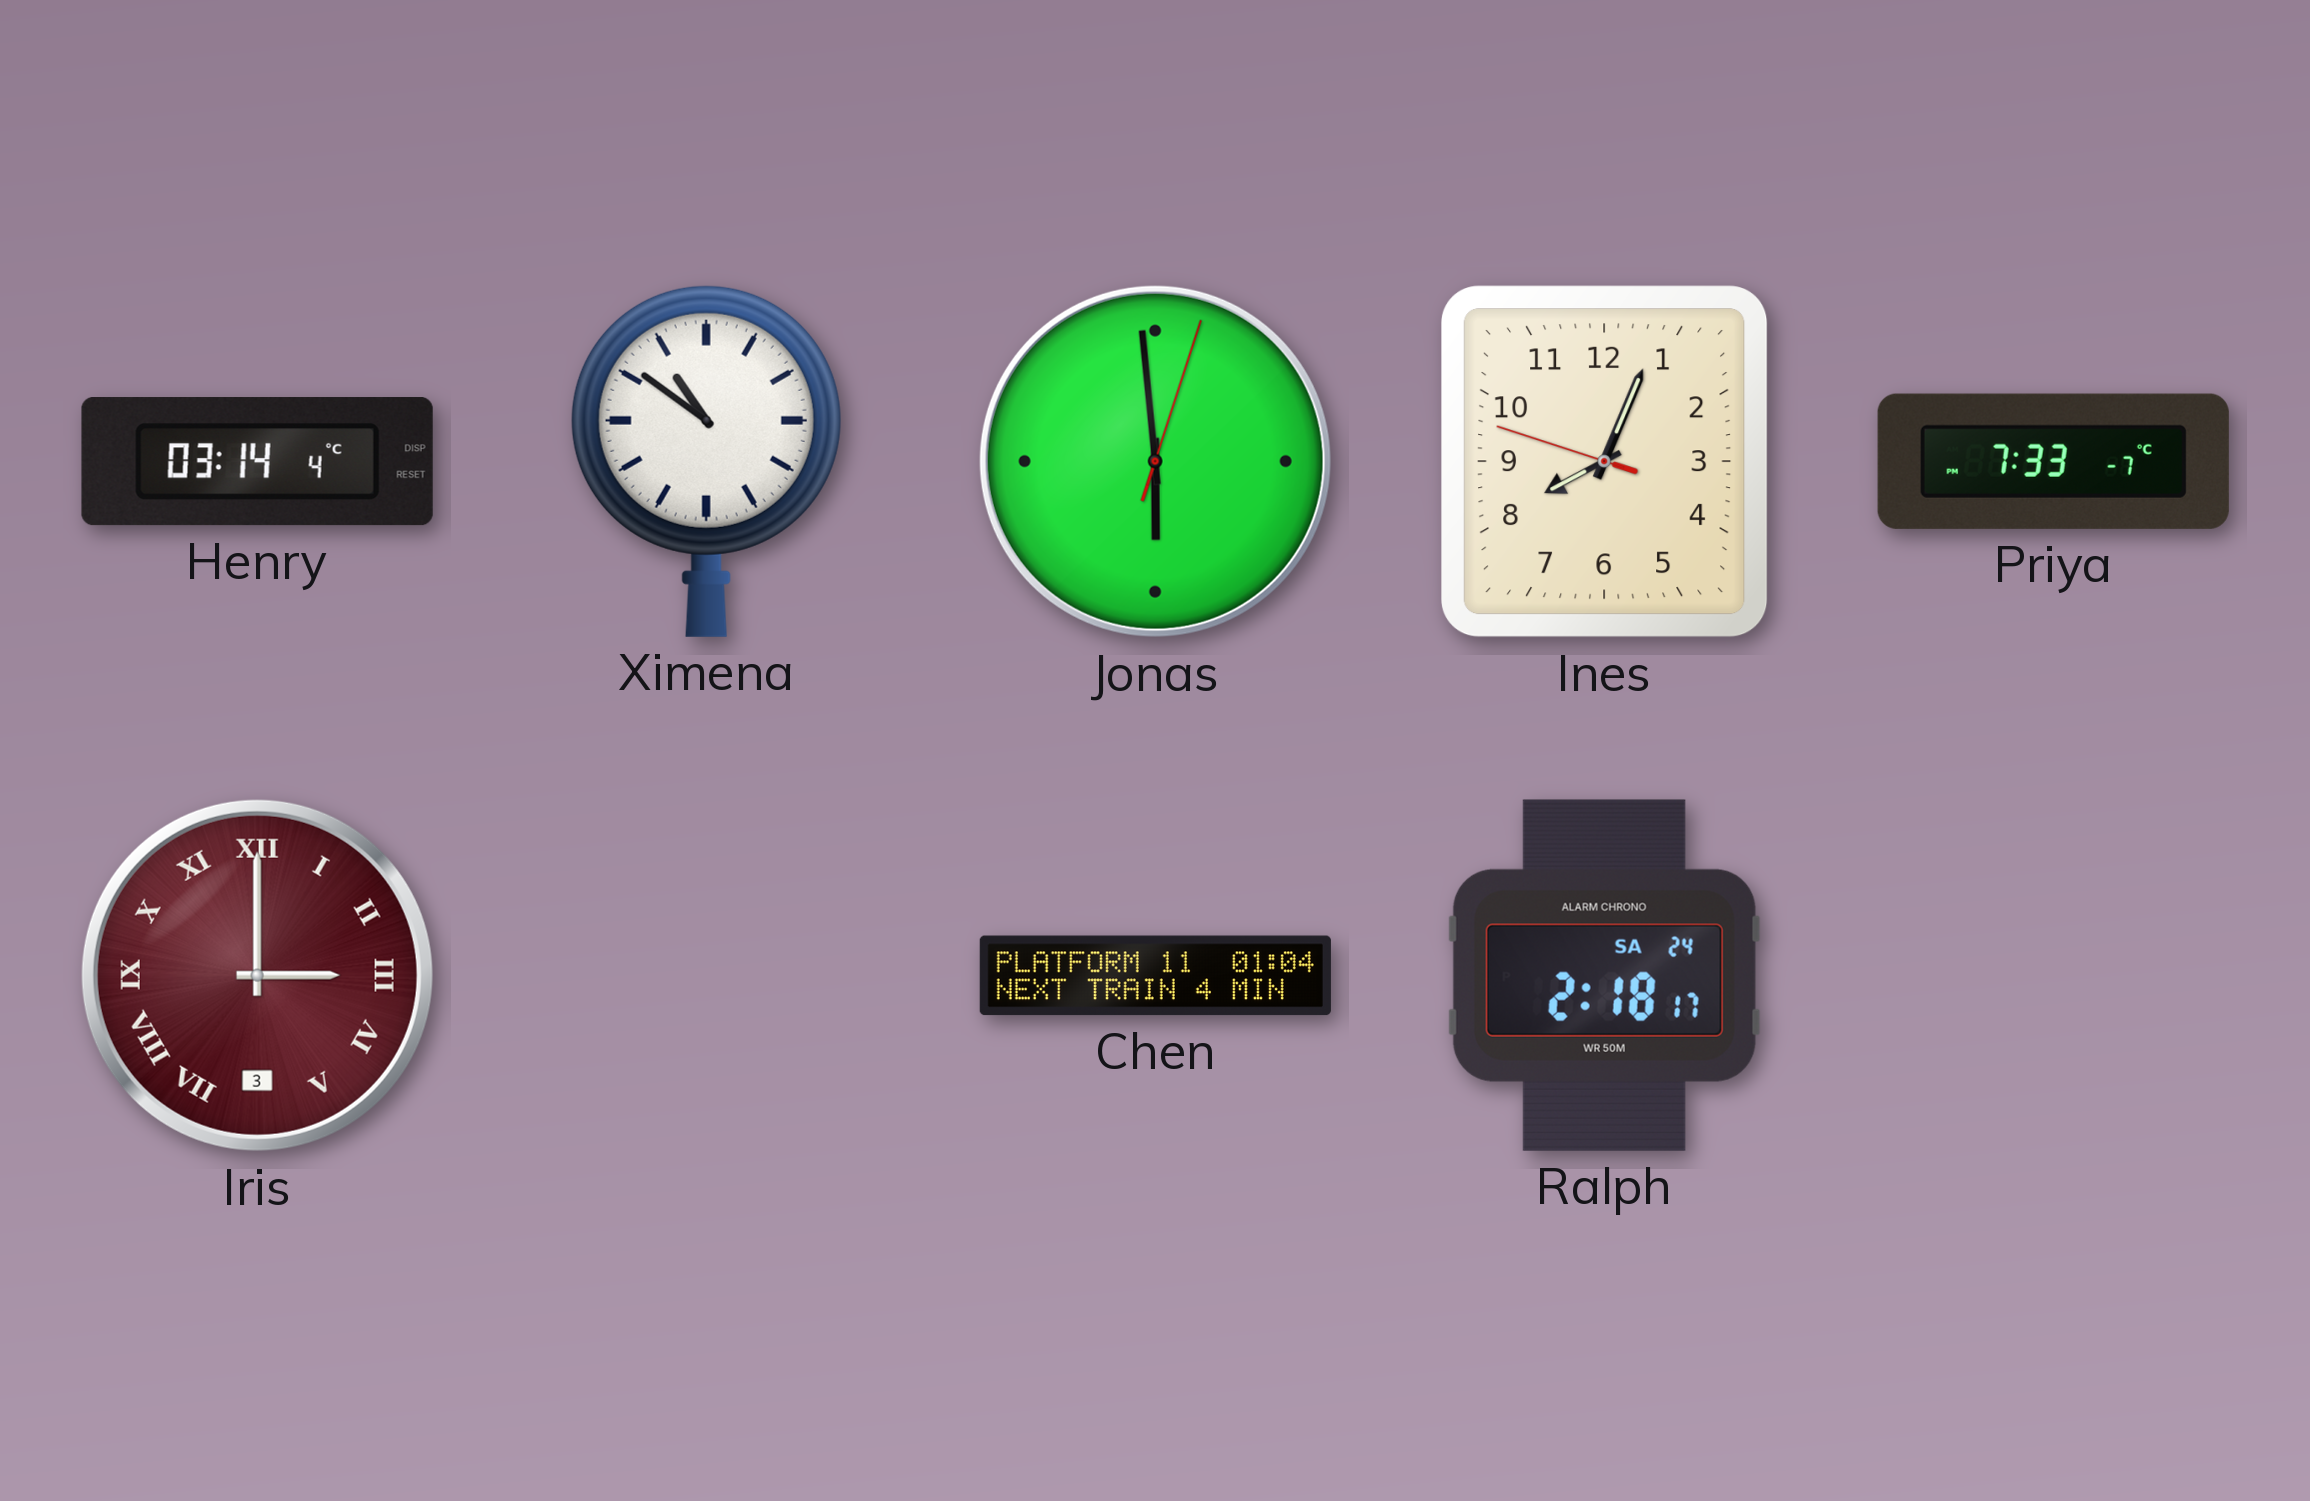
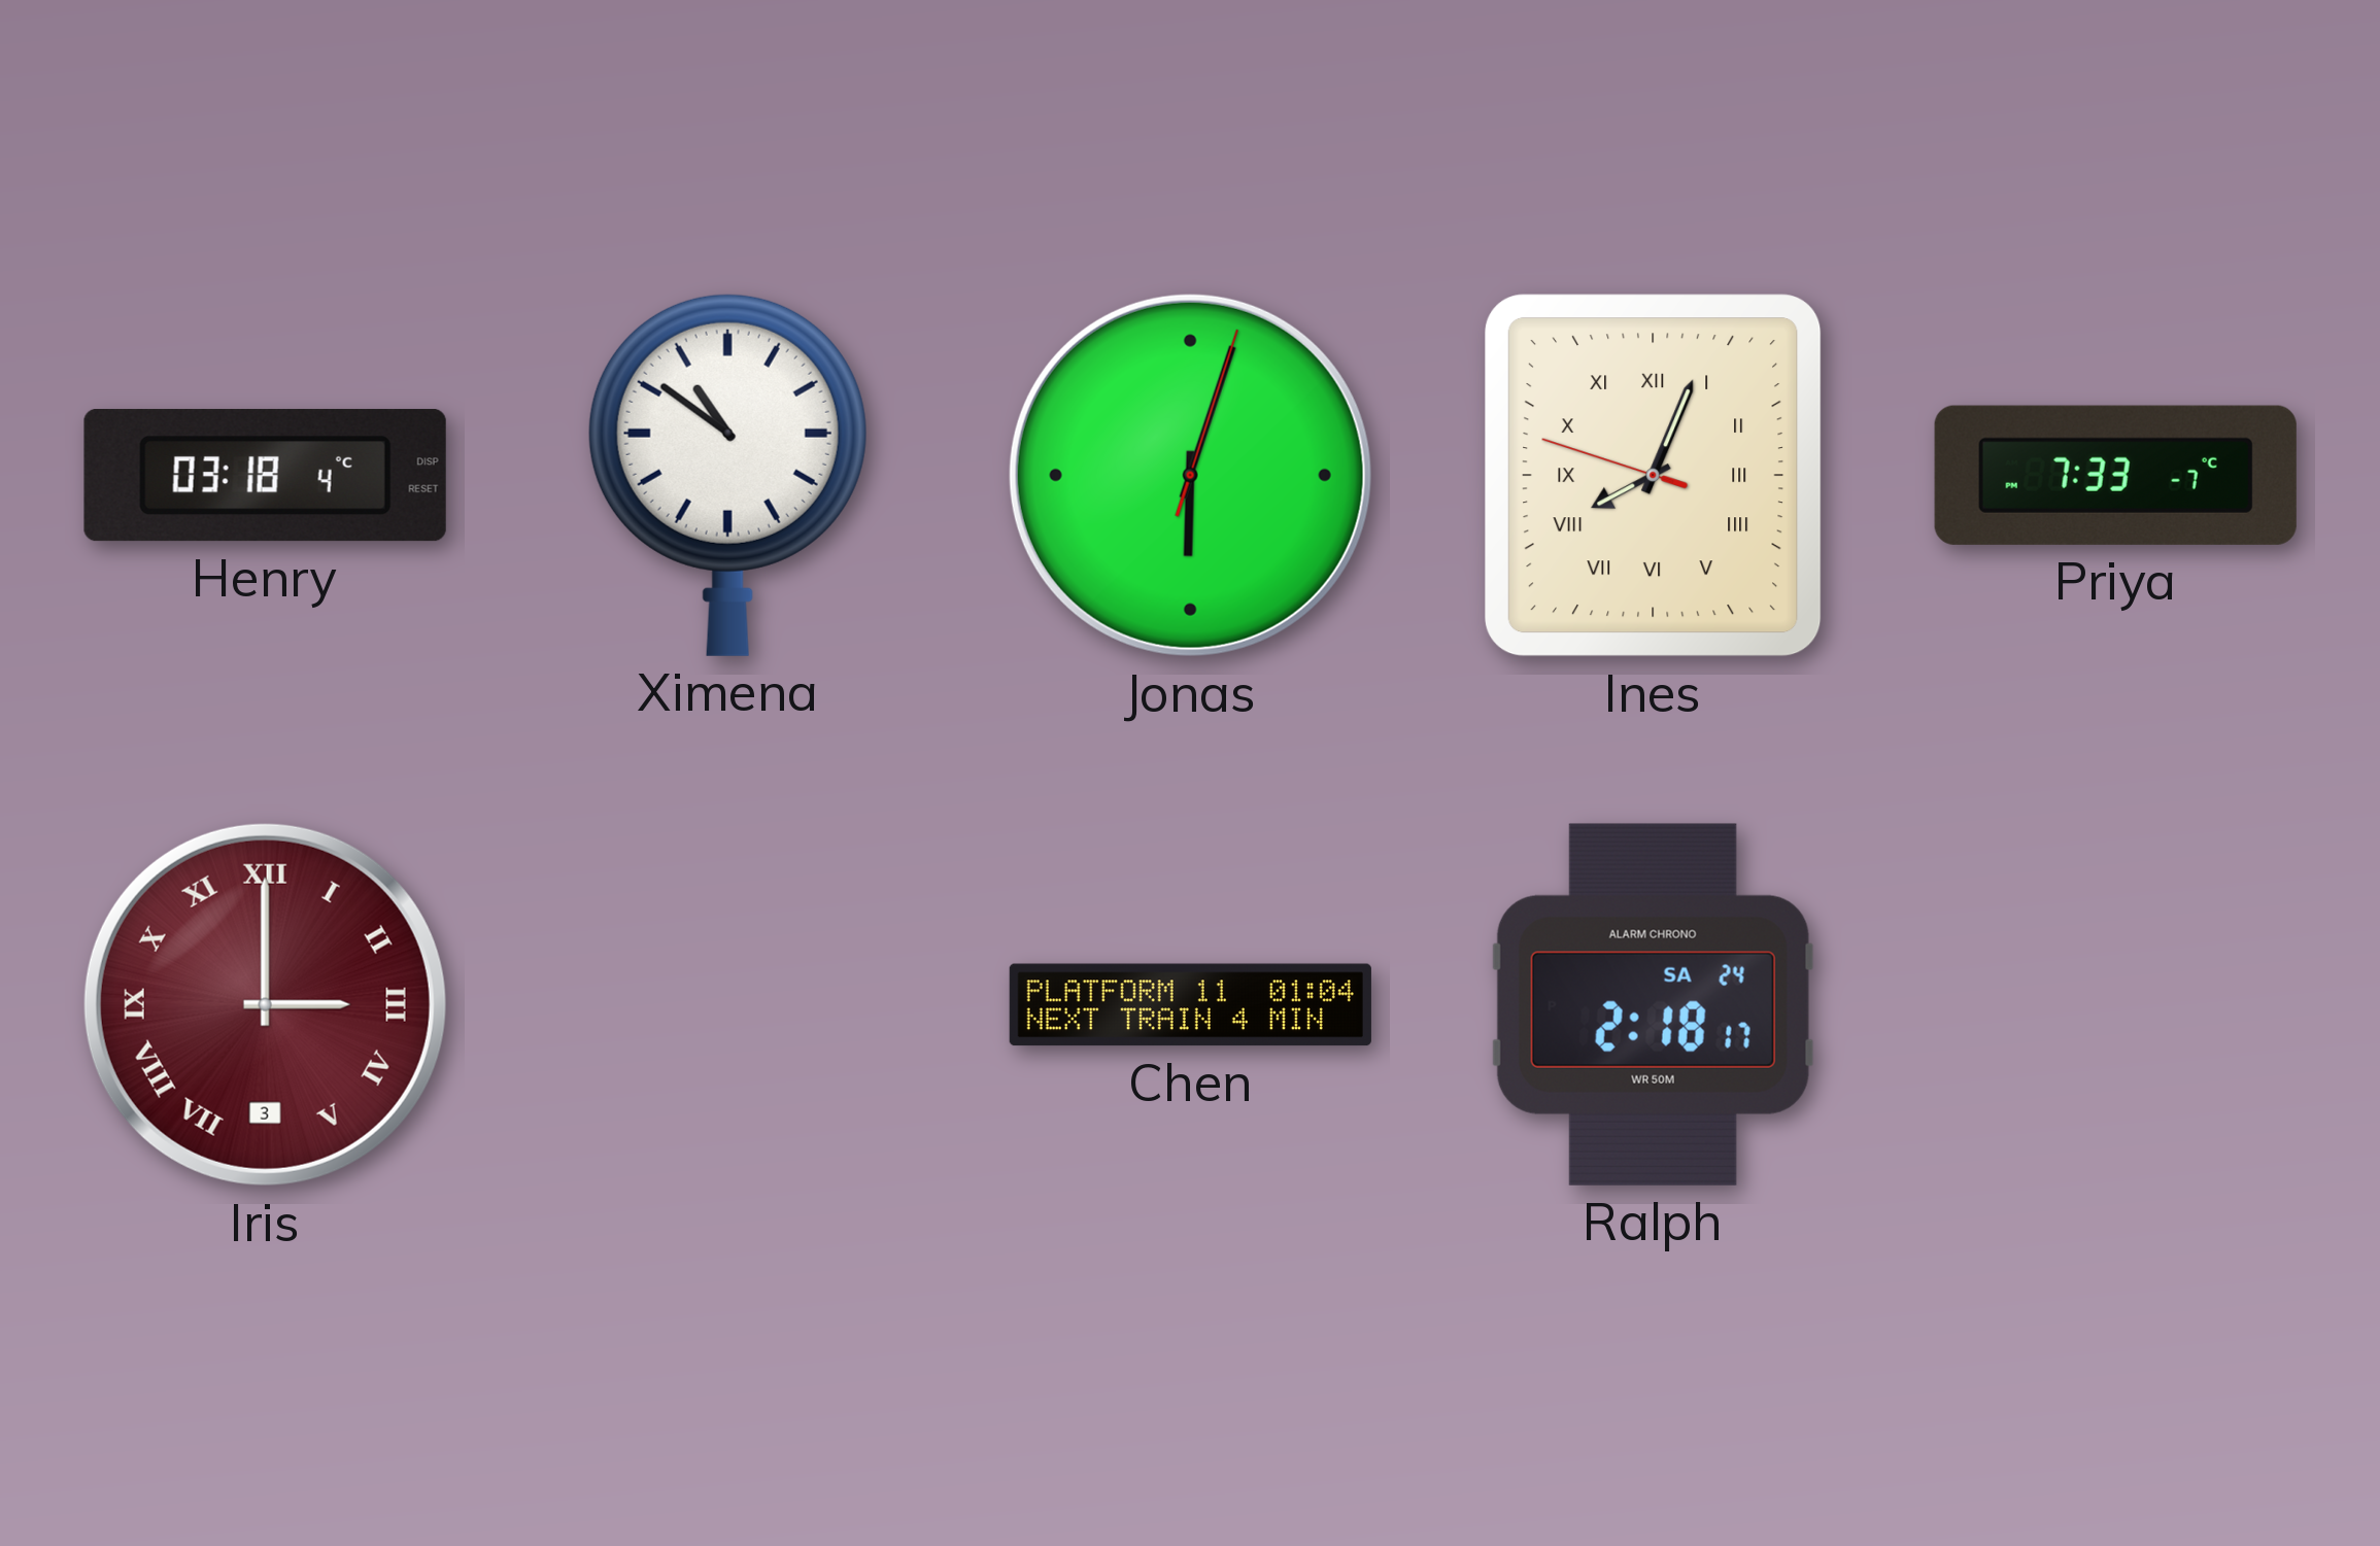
Henry: 03:14 -> 03:18
Jonas: 5:59 -> 6:03
Ines numerals: Arabic -> Roman
